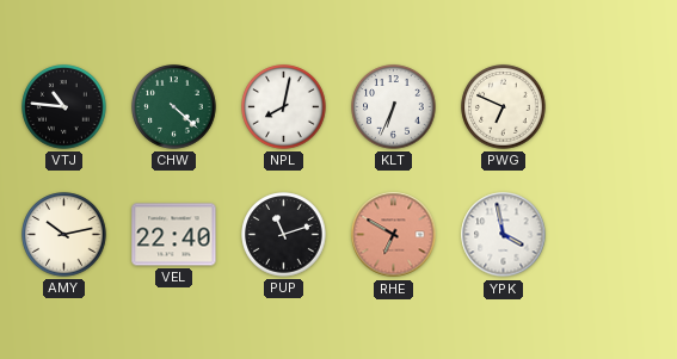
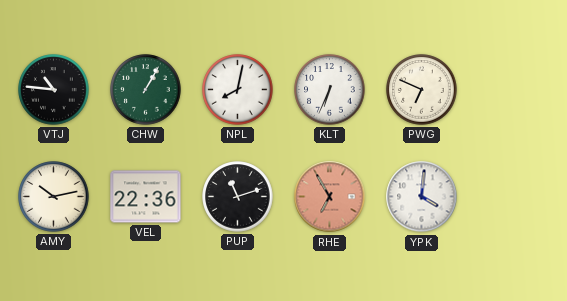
CHW: 4:22 -> 1:05
VEL: 22:40 -> 22:36
RHE: 6:50 -> 6:55
YPK: 3:58 -> 4:01
